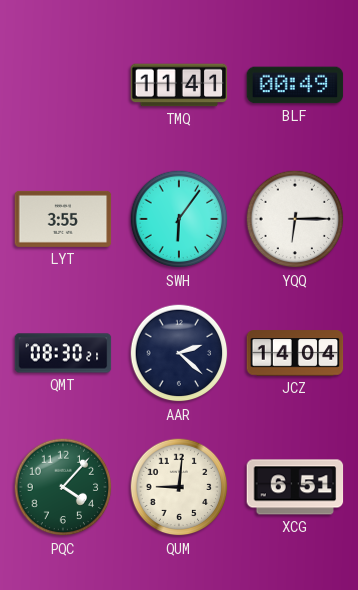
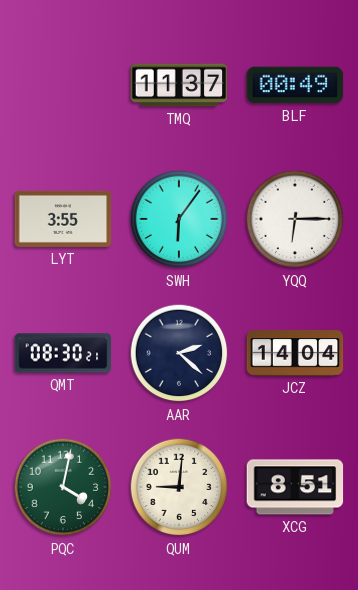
TMQ: 11:41 -> 11:37
PQC: 4:07 -> 4:02
XCG: 6:51 -> 8:51
